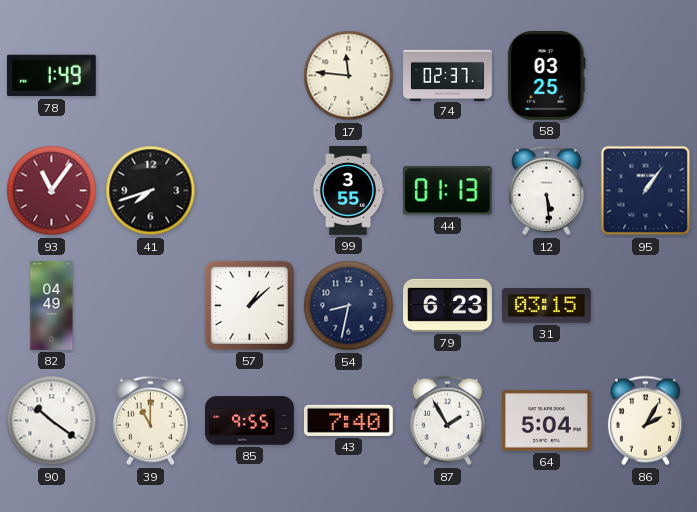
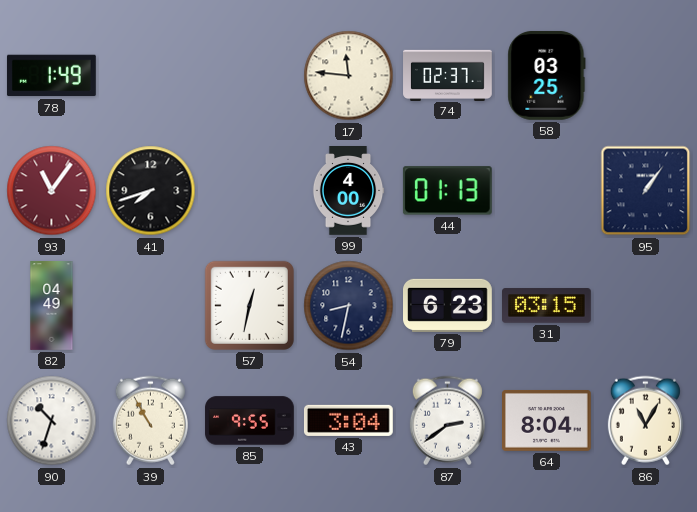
99: 3:55 -> 4:00
12: 5:29 -> none
57: 1:08 -> 12:32
90: 10:21 -> 10:33
39: 11:00 -> 10:55
43: 7:40 -> 3:04
87: 1:55 -> 2:39
64: 5:04 -> 8:04
86: 2:05 -> 11:05
